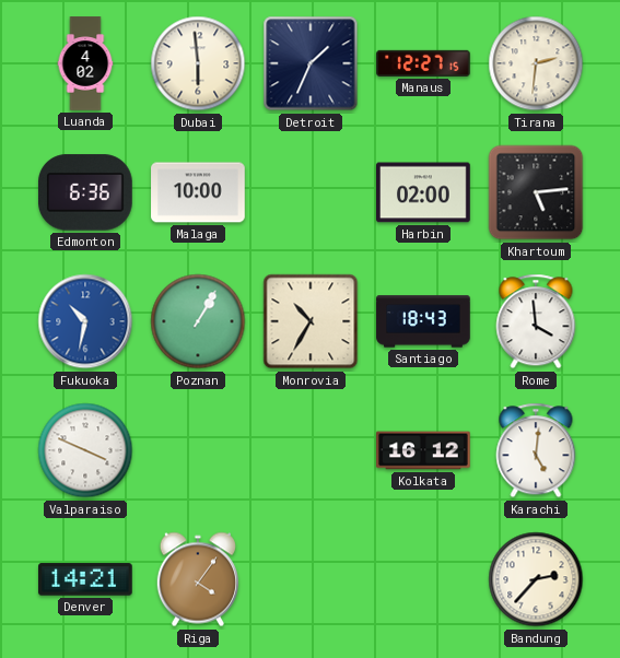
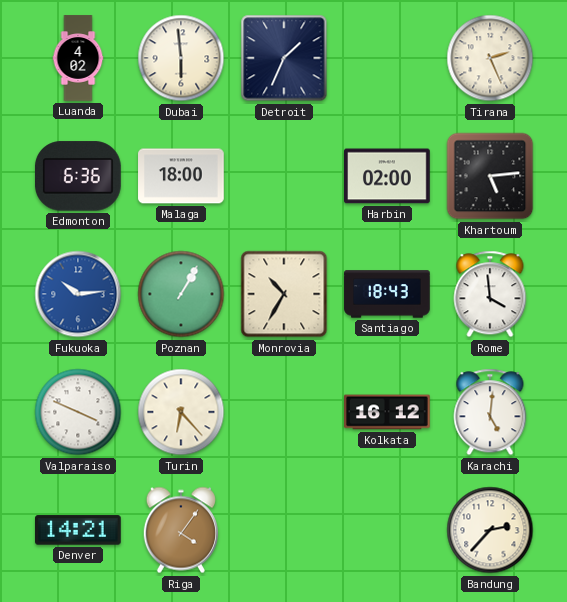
Manaus: 12:27 -> none
Tirana: 2:31 -> 2:26
Malaga: 10:00 -> 18:00
Fukuoka: 10:32 -> 10:14
Turin: none -> 6:23
